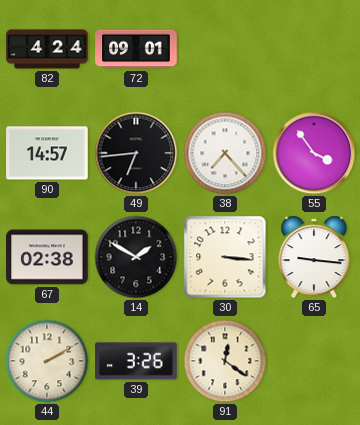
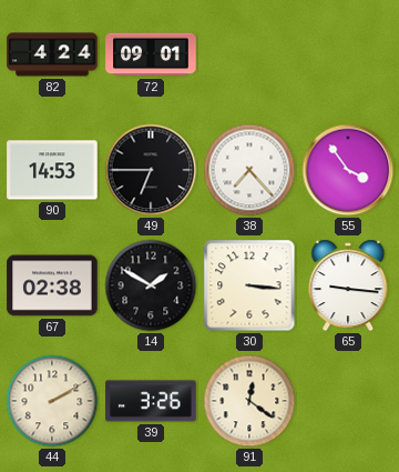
90: 14:57 -> 14:53
49: 6:44 -> 6:45
